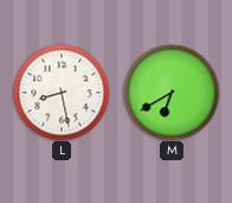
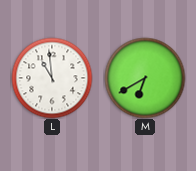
L: 8:28 -> 10:59
